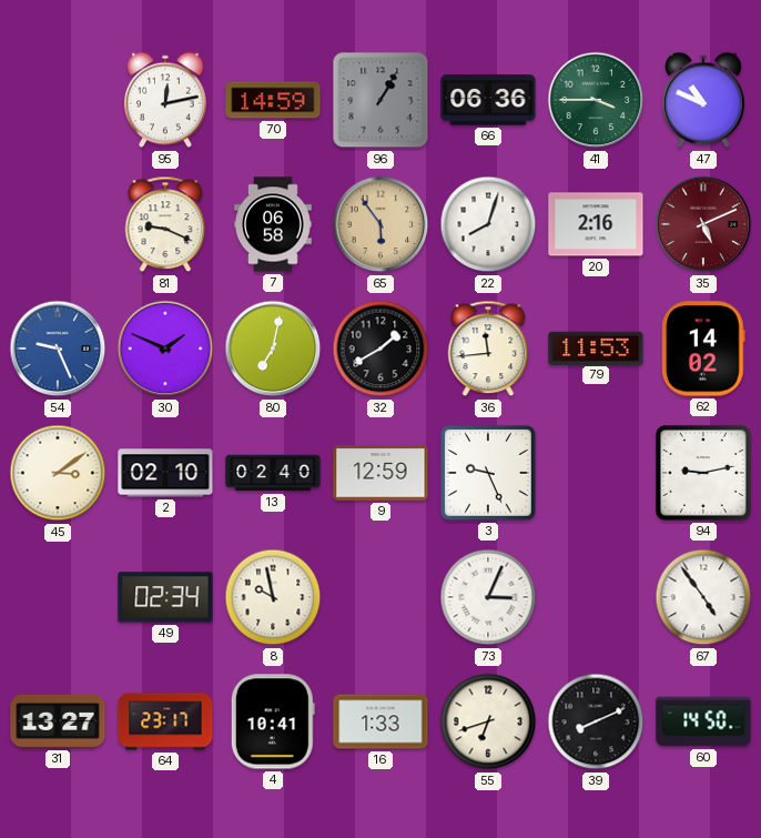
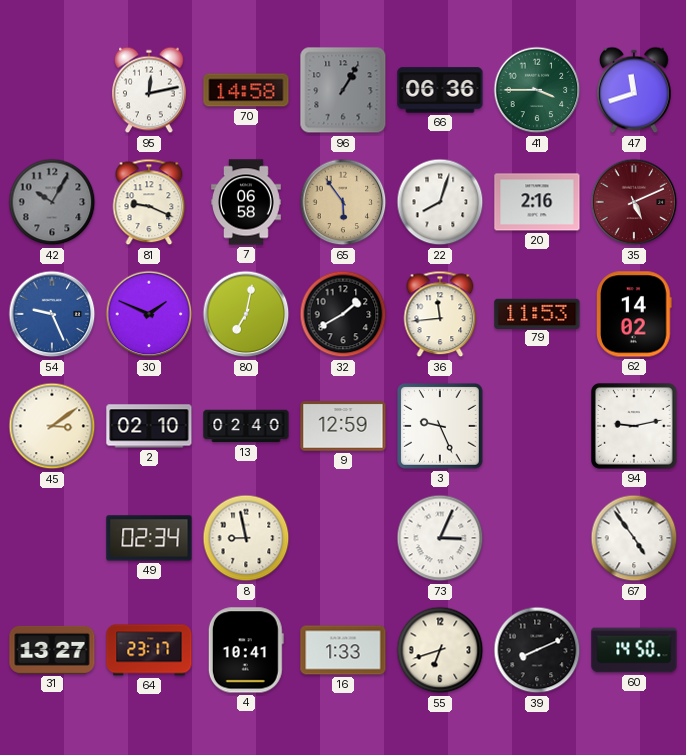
70: 14:59 -> 14:58
47: 10:49 -> 11:42
42: none -> 10:05
8: 9:58 -> 8:58
